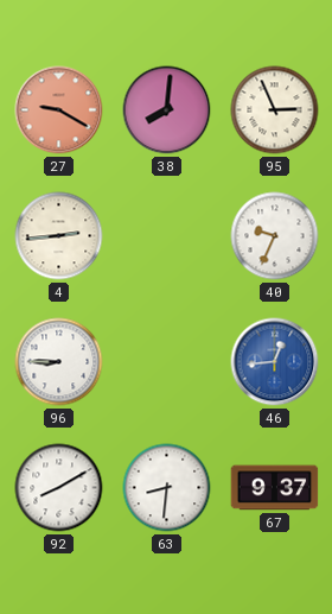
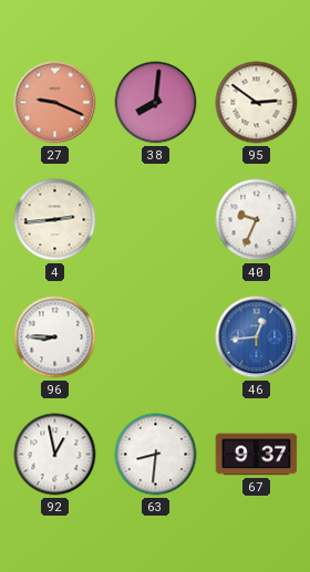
27: 9:20 -> 9:19
95: 2:56 -> 2:51
92: 8:10 -> 12:58
